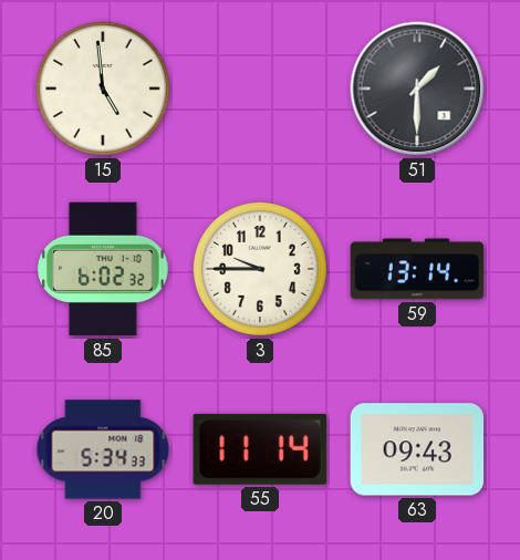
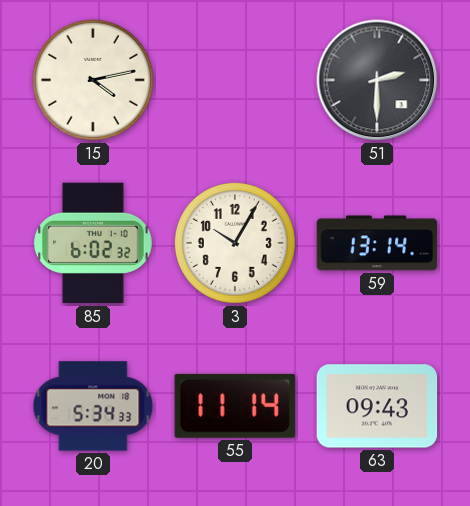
15: 4:59 -> 4:13
51: 1:30 -> 2:30
3: 9:45 -> 10:05
